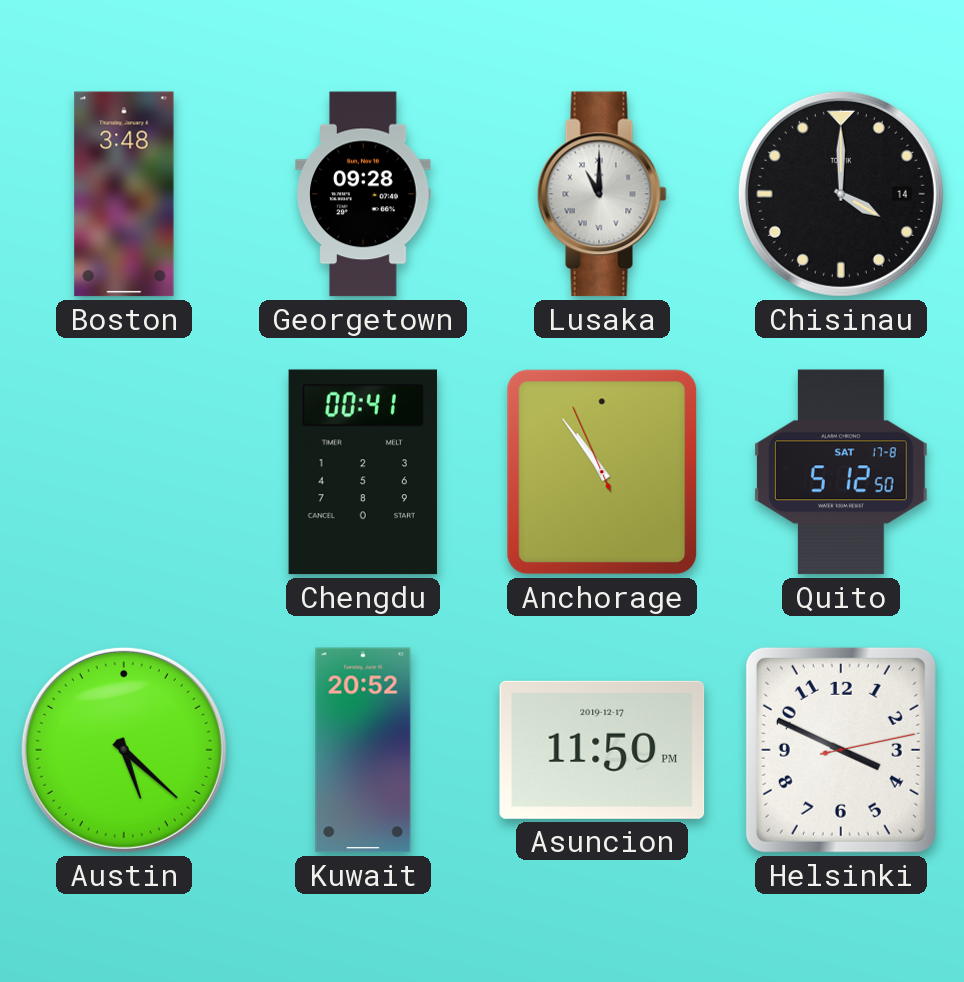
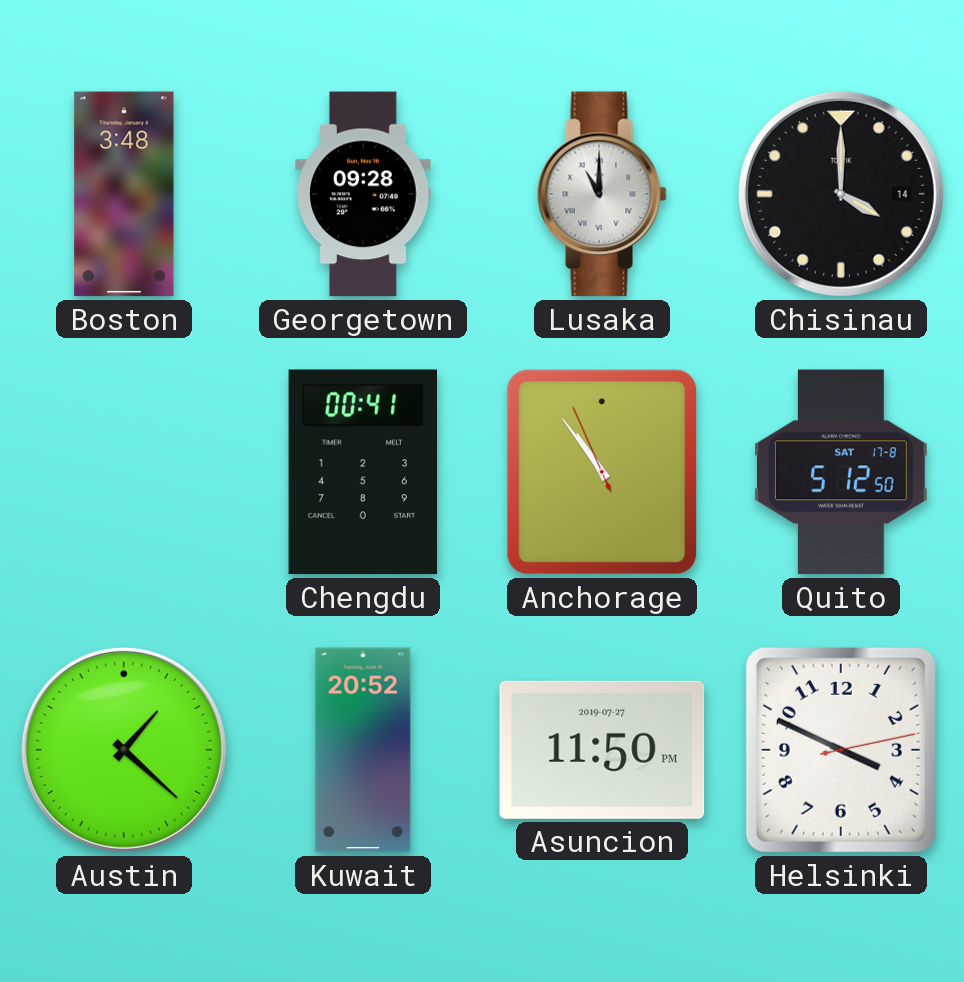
Austin: 5:22 -> 1:22
Asuncion date: 2019-12-17 -> 2019-07-27
